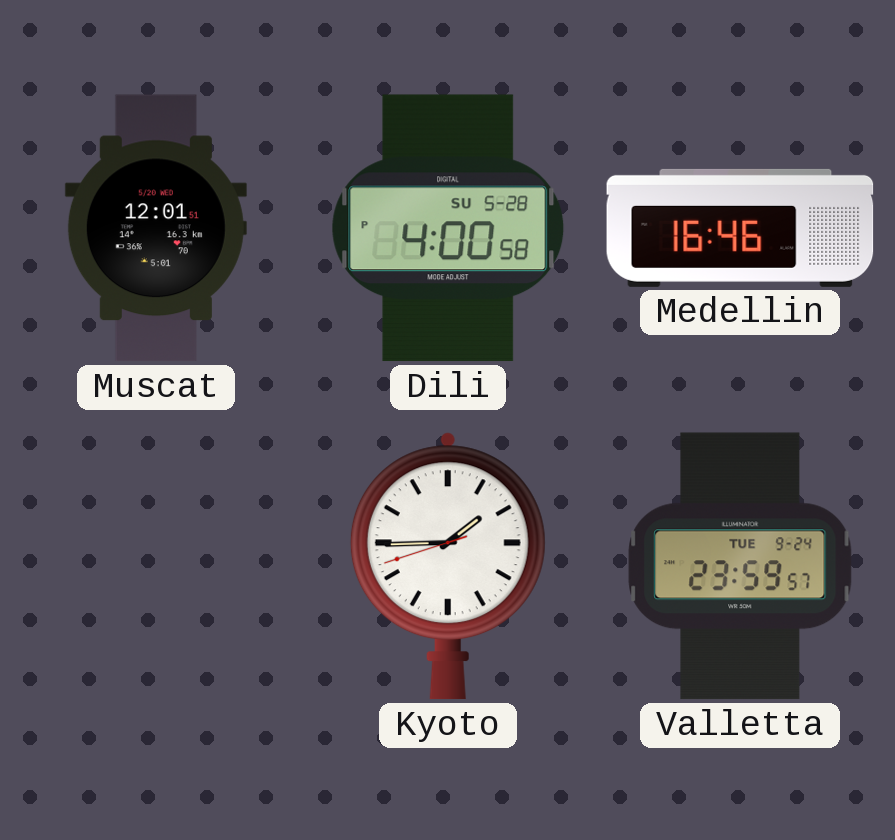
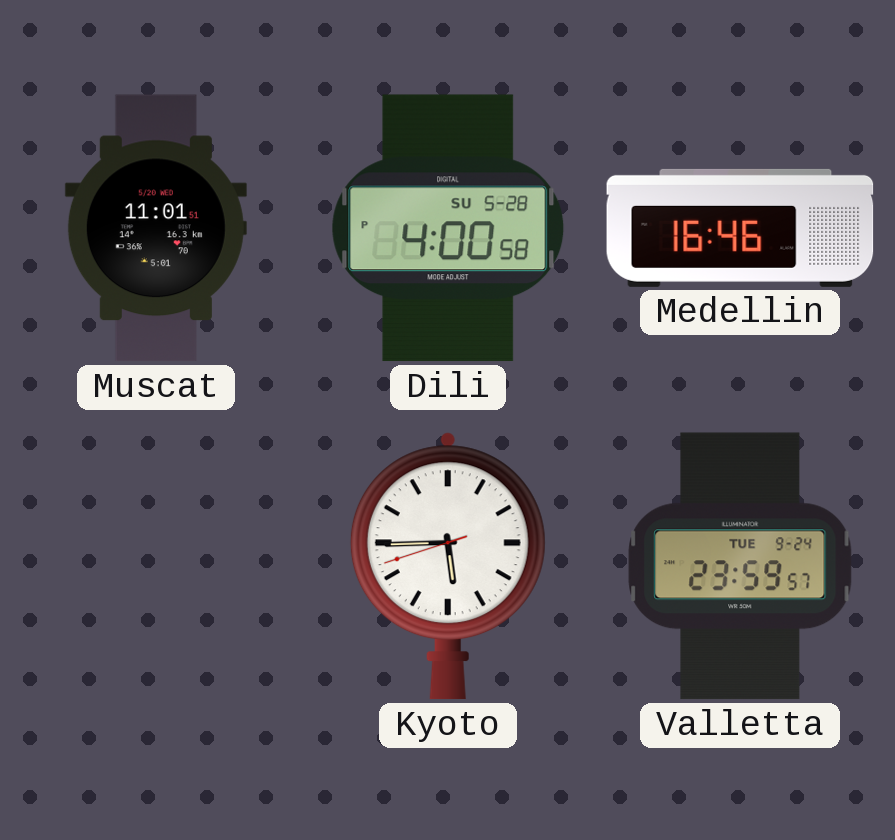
Muscat: 12:01 -> 11:01
Kyoto: 1:44 -> 5:44
